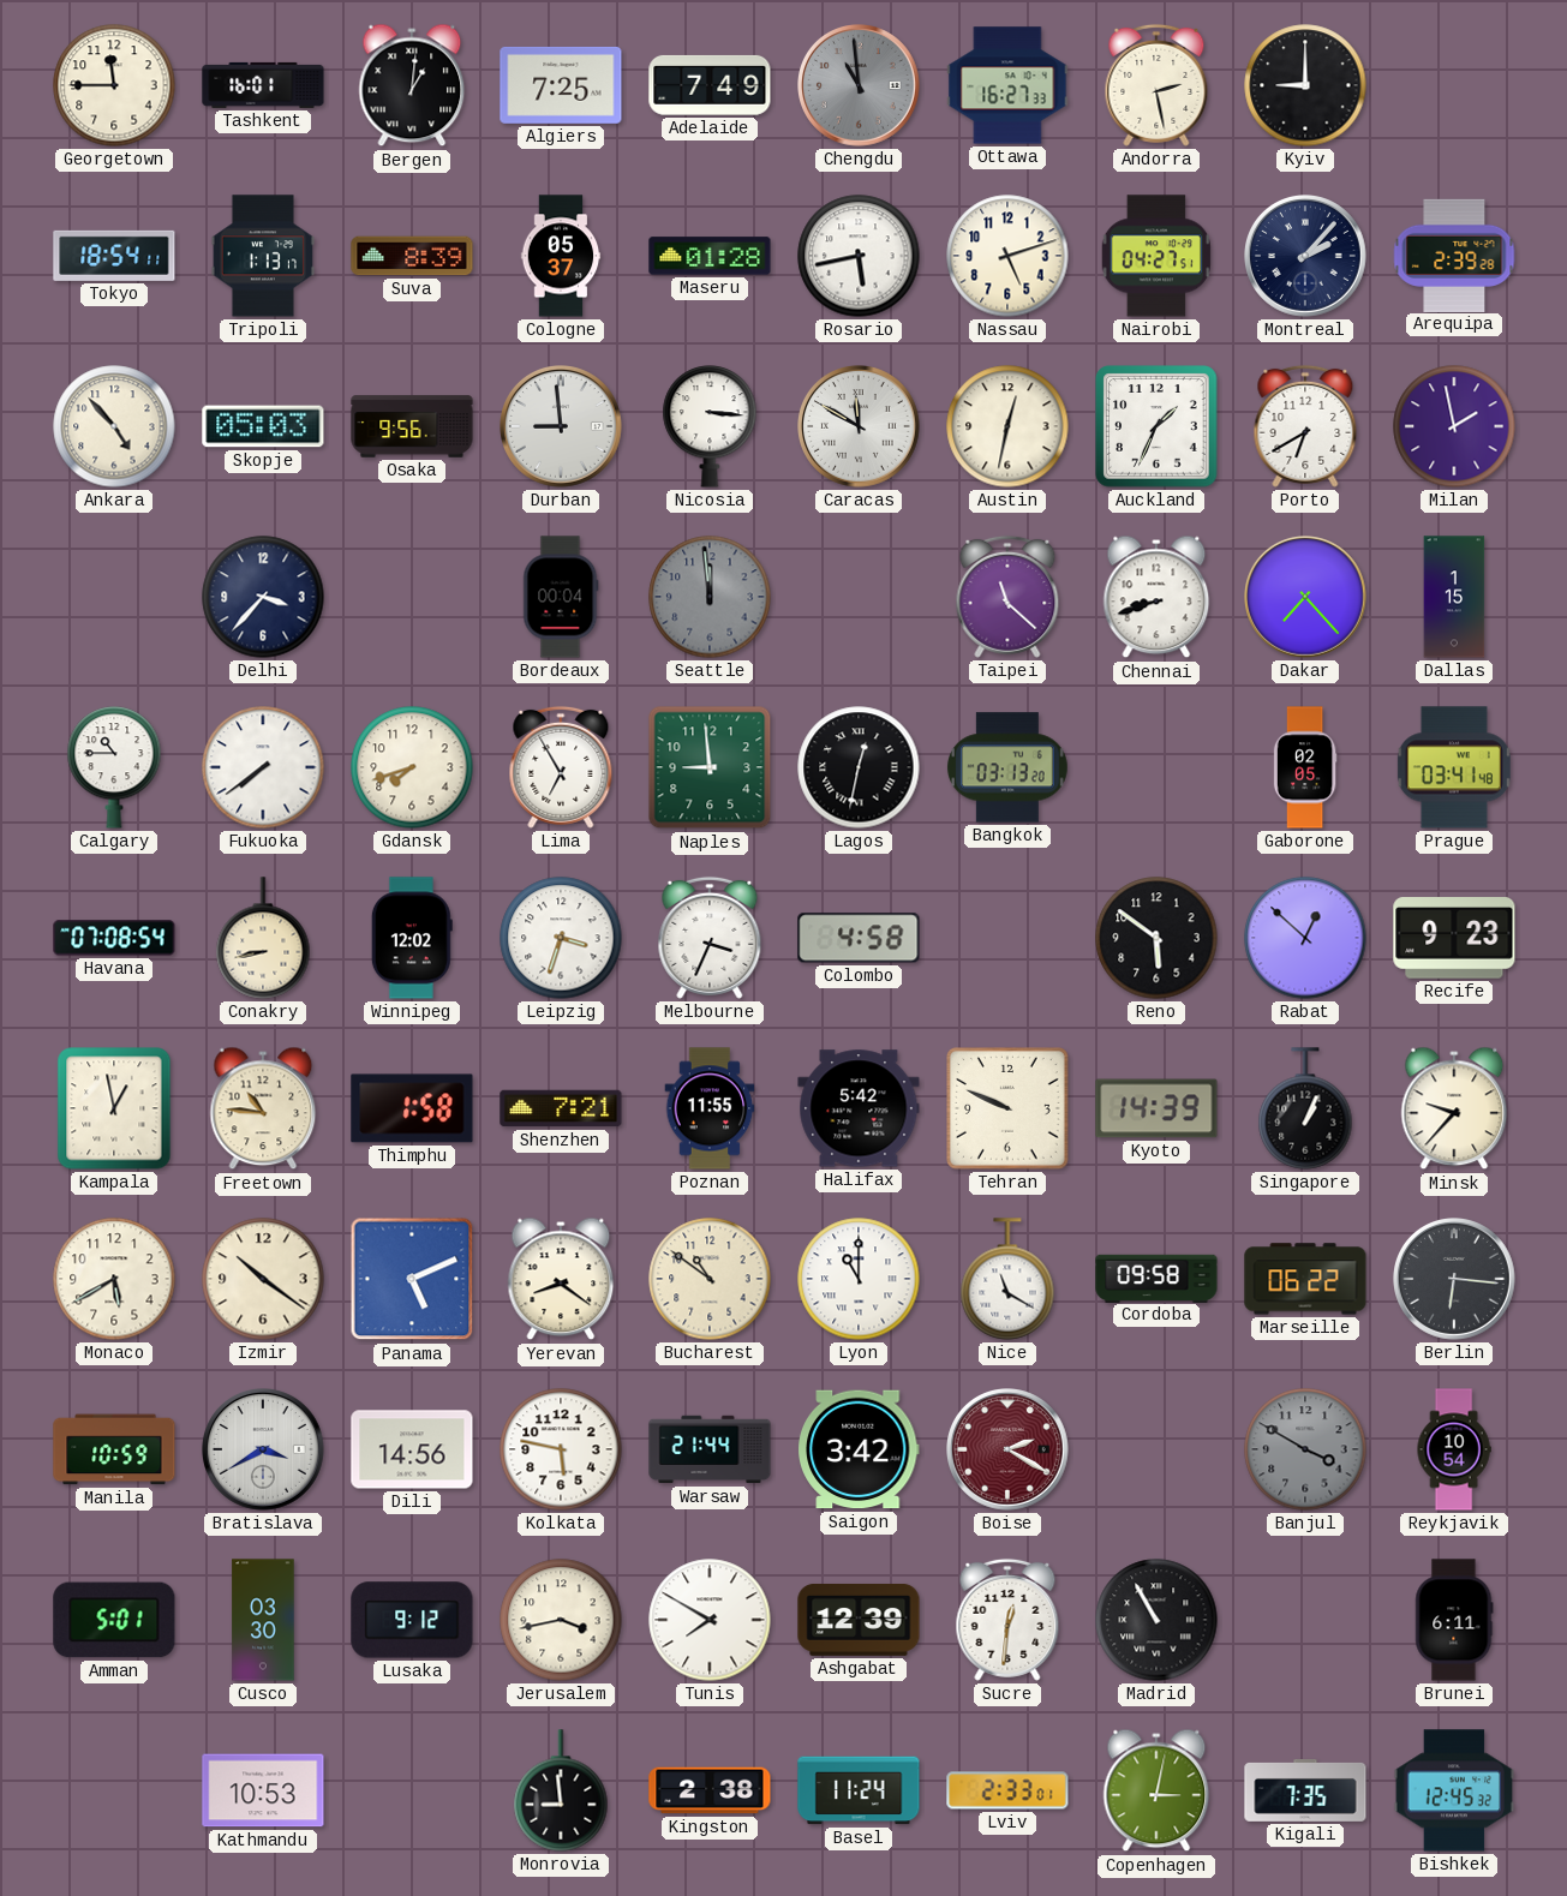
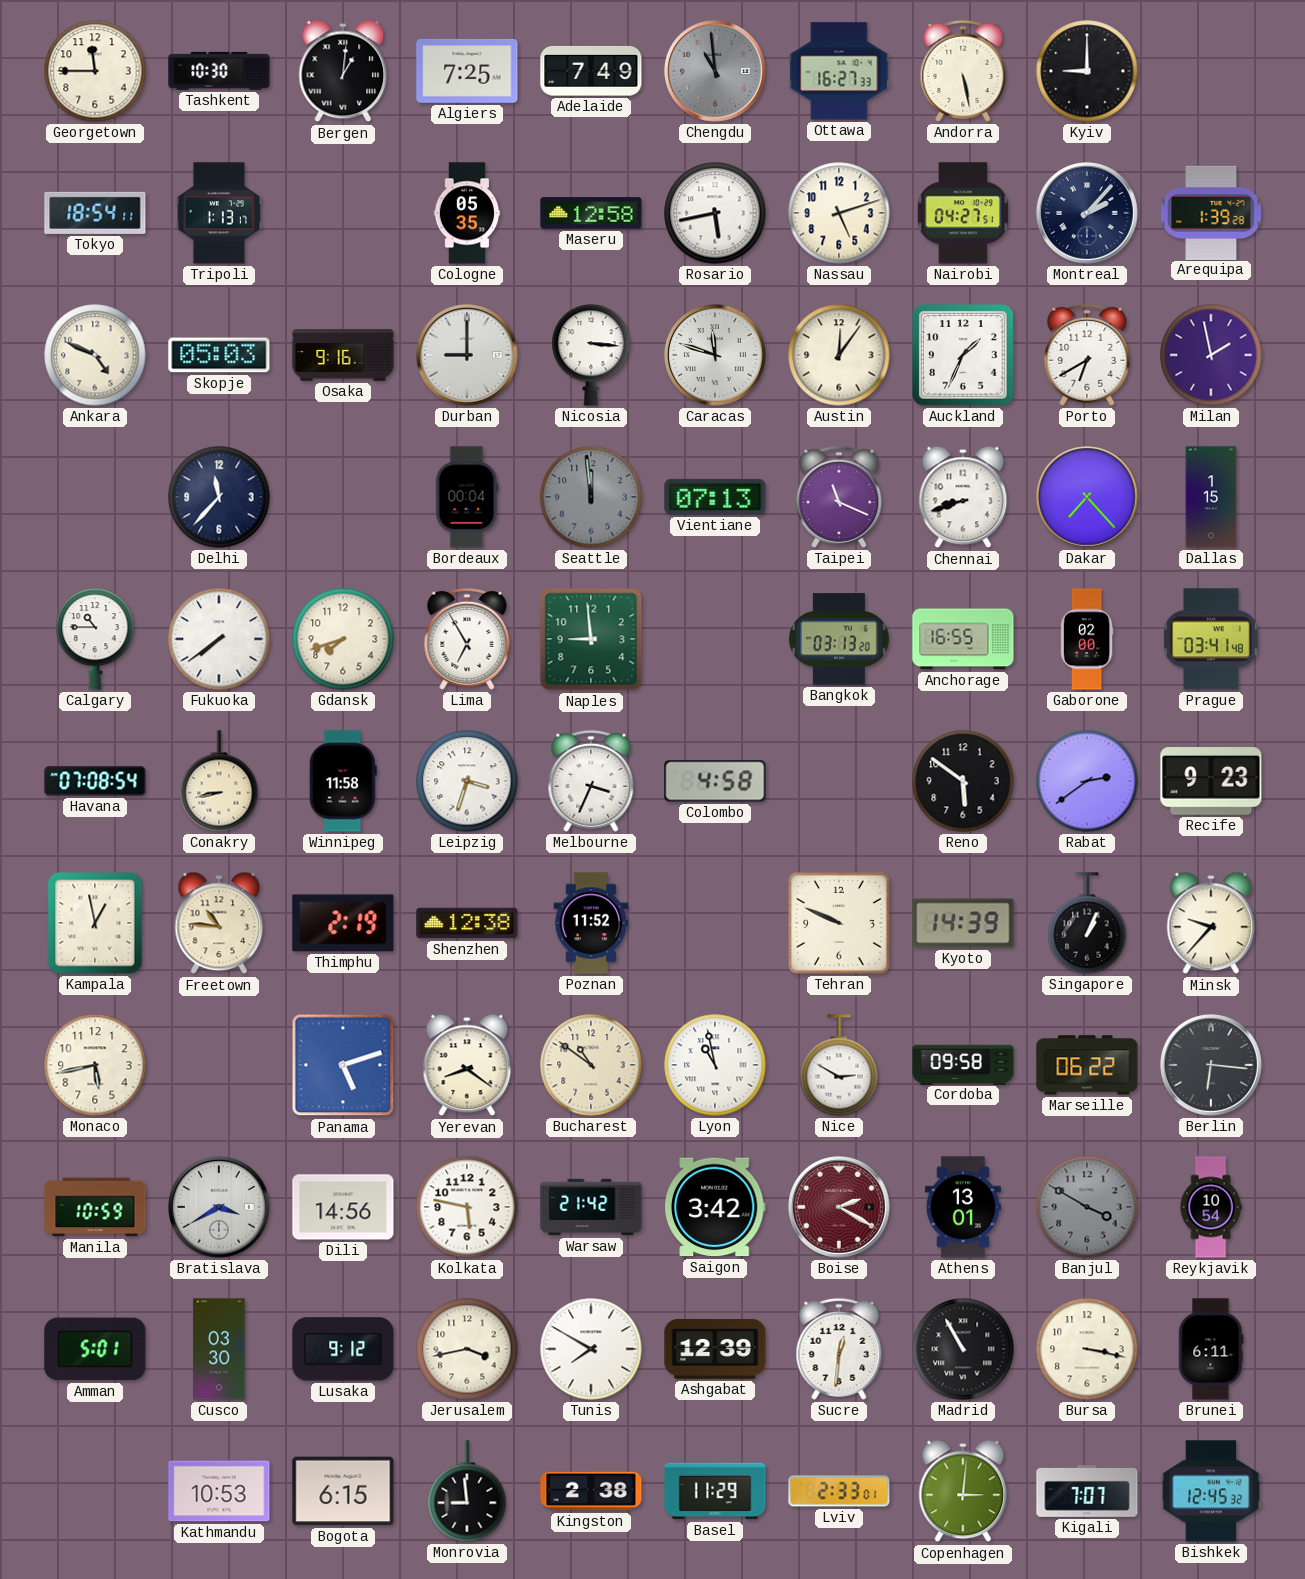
Tashkent: 16:01 -> 10:30
Andorra: 2:28 -> 5:28
Suva: 8:39 -> none
Cologne: 05:37 -> 05:35
Maseru: 01:28 -> 12:58
Arequipa: 2:39 -> 1:39
Ankara: 4:53 -> 4:49
Osaka: 9:56 -> 9:16
Durban: 8:59 -> 9:00
Caracas: 11:50 -> 11:48
Austin: 12:32 -> 12:06
Delhi: 3:37 -> 11:37
Vientiane: none -> 07:13
Taipei: 11:22 -> 11:19
Lagos: 12:32 -> none
Anchorage: none -> 16:55
Gaborone: 02:05 -> 02:00
Winnipeg: 12:02 -> 11:58
Rabat: 12:52 -> 2:39
Thimphu: 1:58 -> 2:19
Shenzhen: 7:21 -> 12:38
Poznan: 11:55 -> 11:52
Halifax: 5:42 -> none
Monaco: 5:40 -> 5:43
Izmir: 10:21 -> none
Panama: 5:11 -> 5:12
Lyon: 11:00 -> 10:58
Nice: 11:20 -> 2:50
Warsaw: 21:44 -> 21:42
Athens: none -> 13:01
Bursa: none -> 3:17
Bogota: none -> 6:15
Basel: 11:24 -> 11:29
Copenhagen: 3:02 -> 3:01
Kigali: 7:35 -> 7:07
